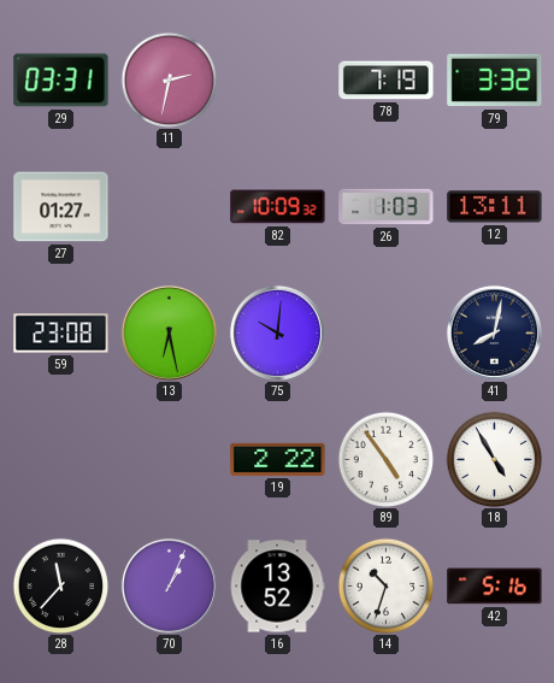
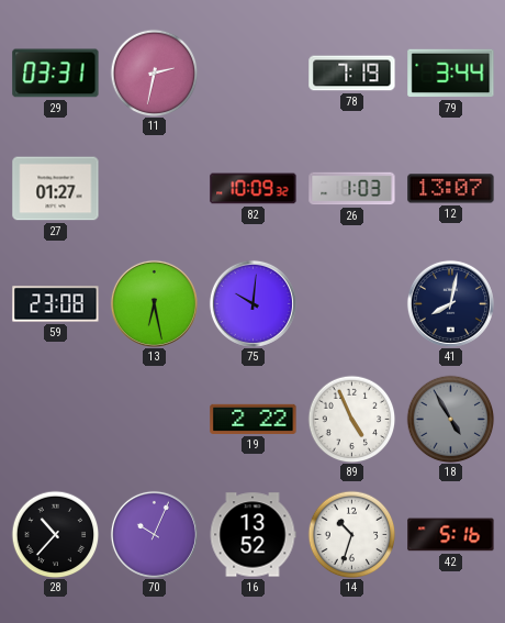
79: 3:32 -> 3:44
12: 13:11 -> 13:07
89: 4:54 -> 4:56
18 dial: white -> grey
28: 11:37 -> 10:37
70: 1:04 -> 10:04
